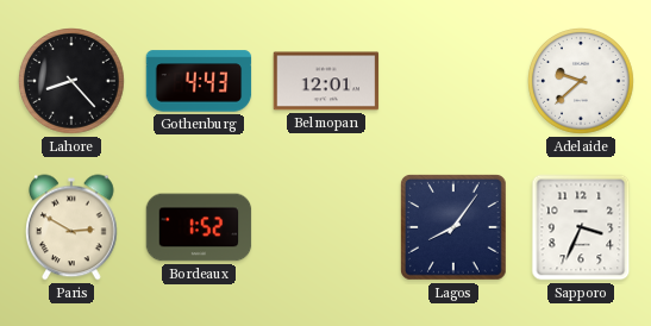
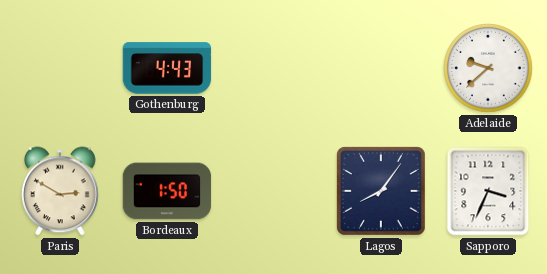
Lahore: 8:23 -> none
Belmopan: 12:01 -> none
Bordeaux: 1:52 -> 1:50
